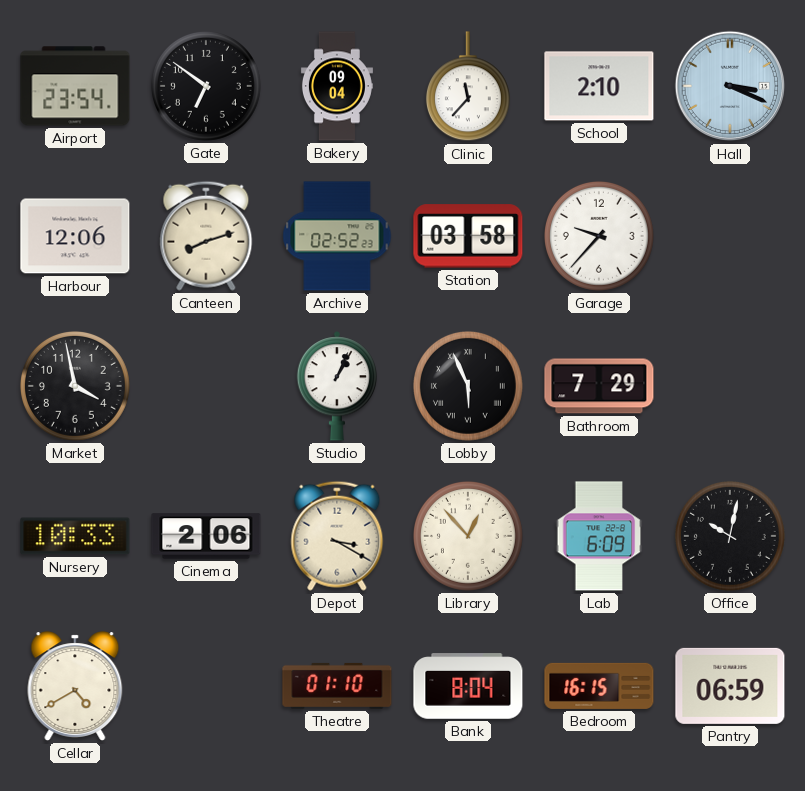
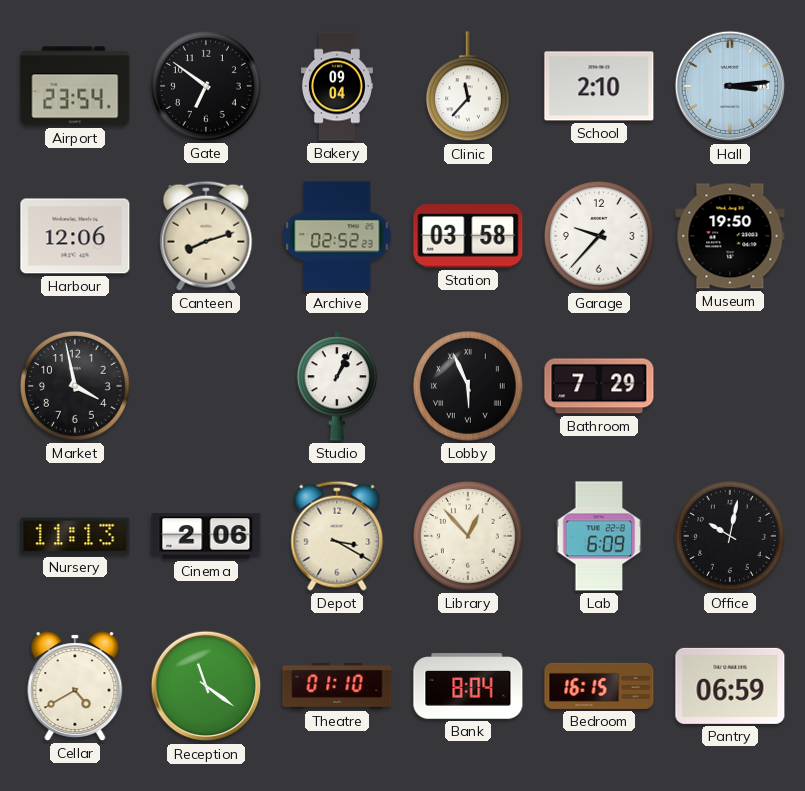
Hall: 3:19 -> 3:14
Museum: none -> 19:50
Nursery: 10:33 -> 11:13
Reception: none -> 11:21
